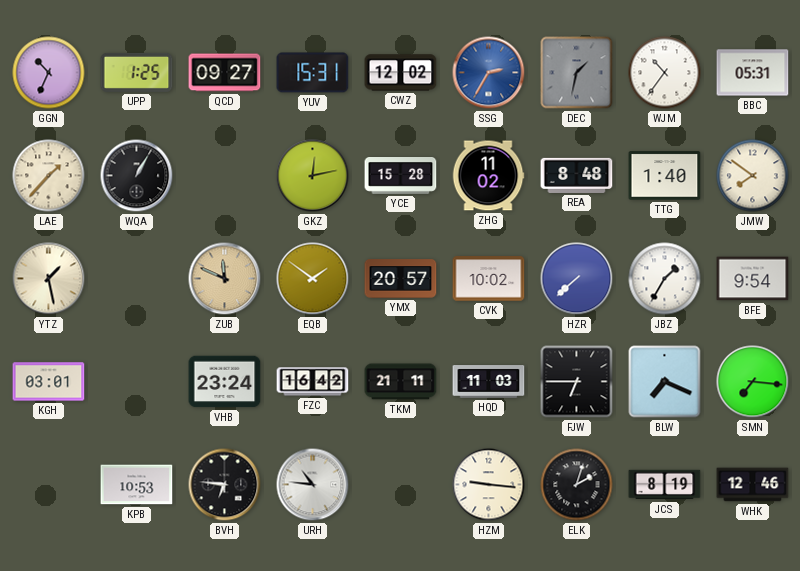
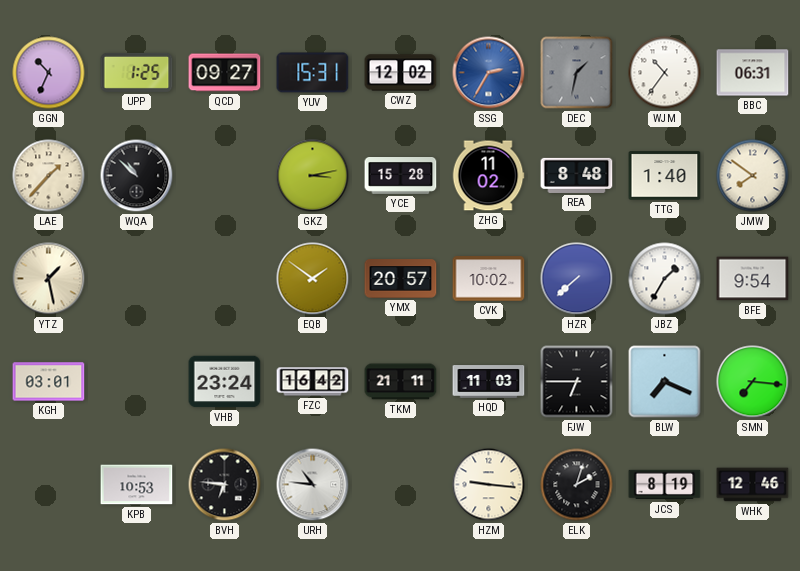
BBC: 05:31 -> 06:31
WQA: 1:05 -> 10:52
GKZ: 12:13 -> 3:13
ZUB: 11:49 -> none
